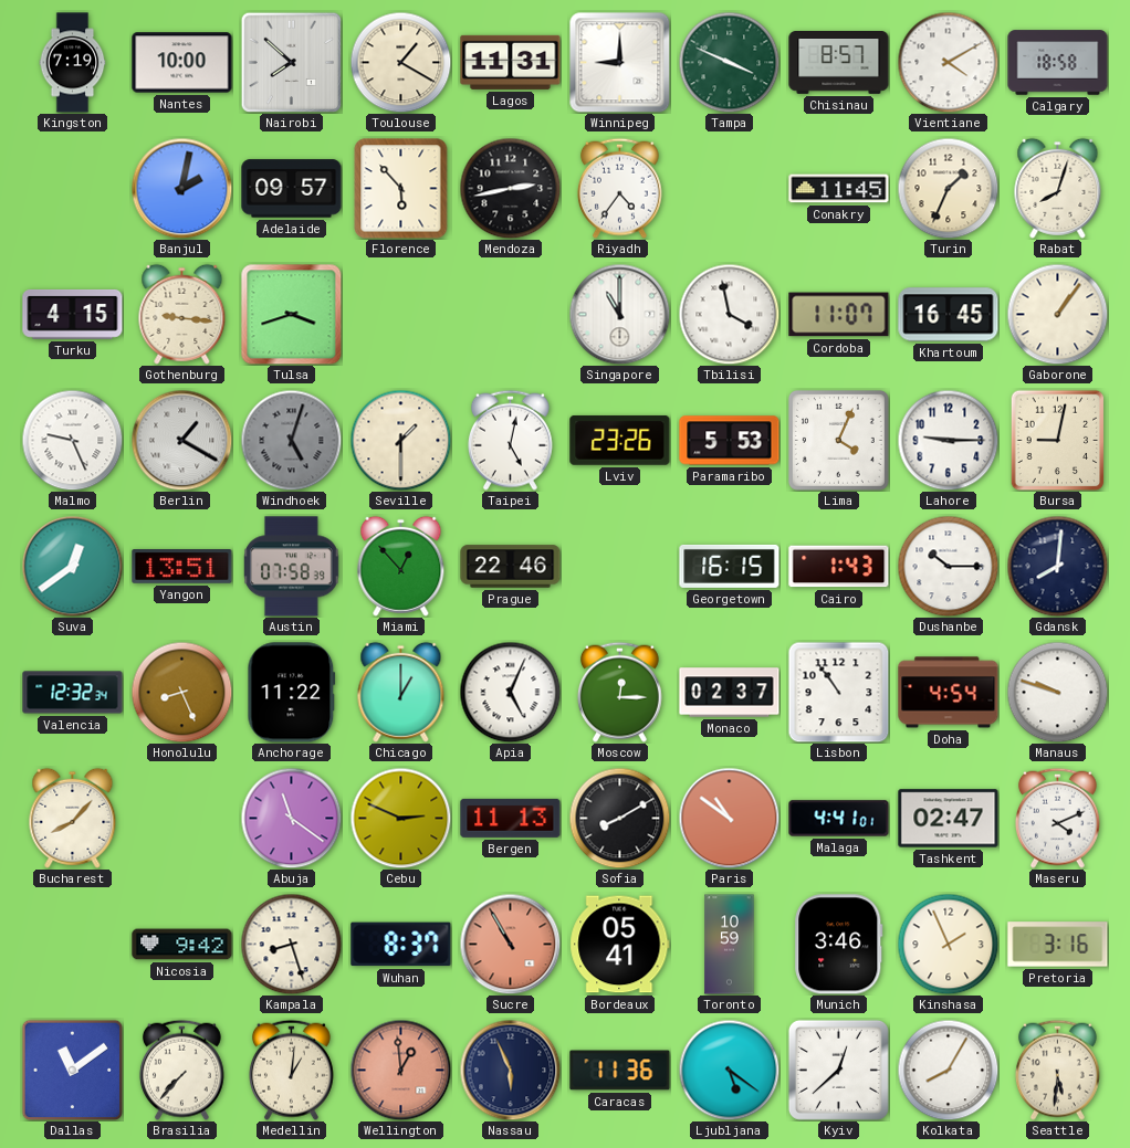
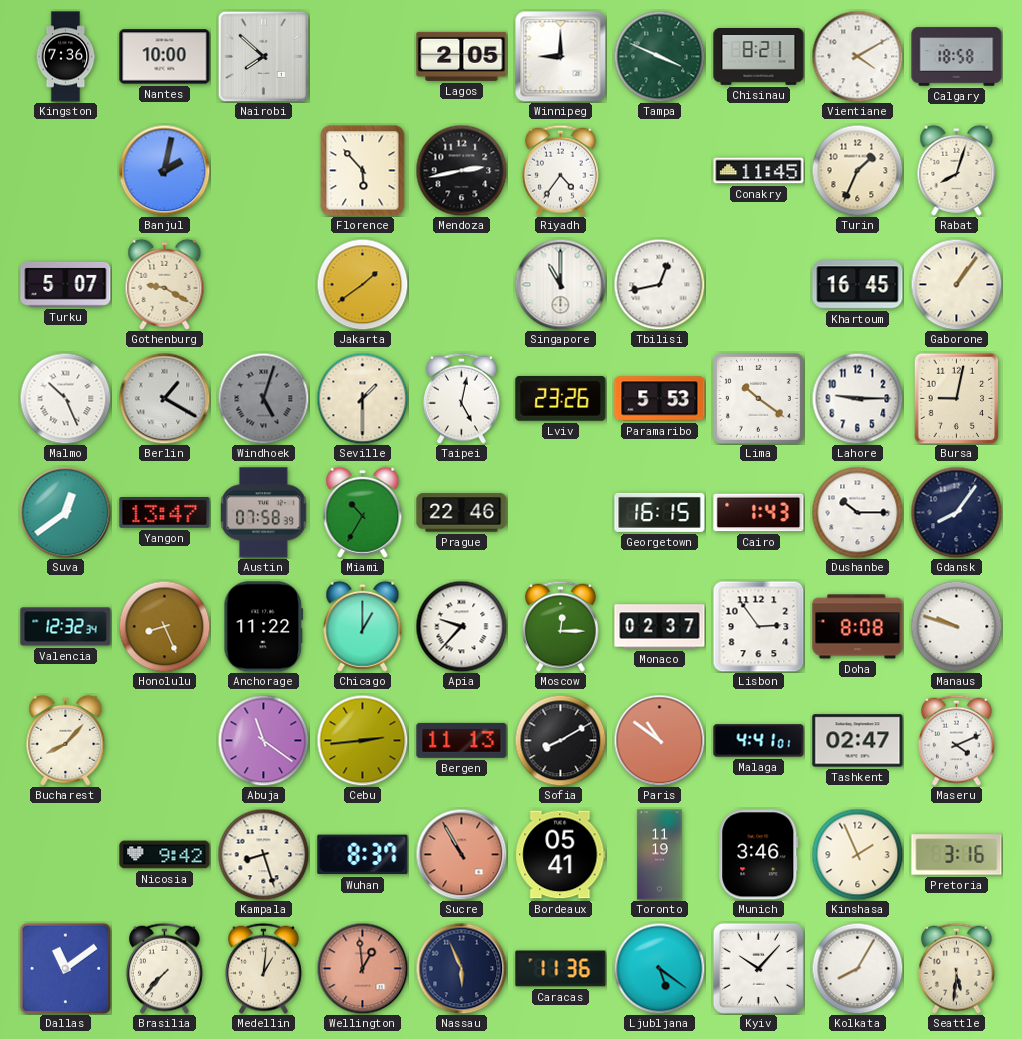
Kingston: 7:19 -> 7:36
Toulouse: 1:20 -> none
Lagos: 11:31 -> 2:05
Chisinau: 8:57 -> 8:21
Adelaide: 09:57 -> none
Turku: 4:15 -> 5:07
Gothenburg: 9:16 -> 9:20
Tulsa: 3:42 -> none
Jakarta: none -> 1:39
Tbilisi: 3:58 -> 12:43
Cordoba: 11:07 -> none
Malmo: 9:26 -> 10:26
Lima: 4:04 -> 10:21
Yangon: 13:51 -> 13:47
Miami: 12:53 -> 10:35
Gdansk: 8:01 -> 8:06
Apia: 5:04 -> 9:37
Lisbon: 10:54 -> 2:54
Doha: 4:54 -> 8:08
Cebu: 2:49 -> 2:44
Toronto: 10:59 -> 11:19
Kyiv: 12:38 -> 10:07
